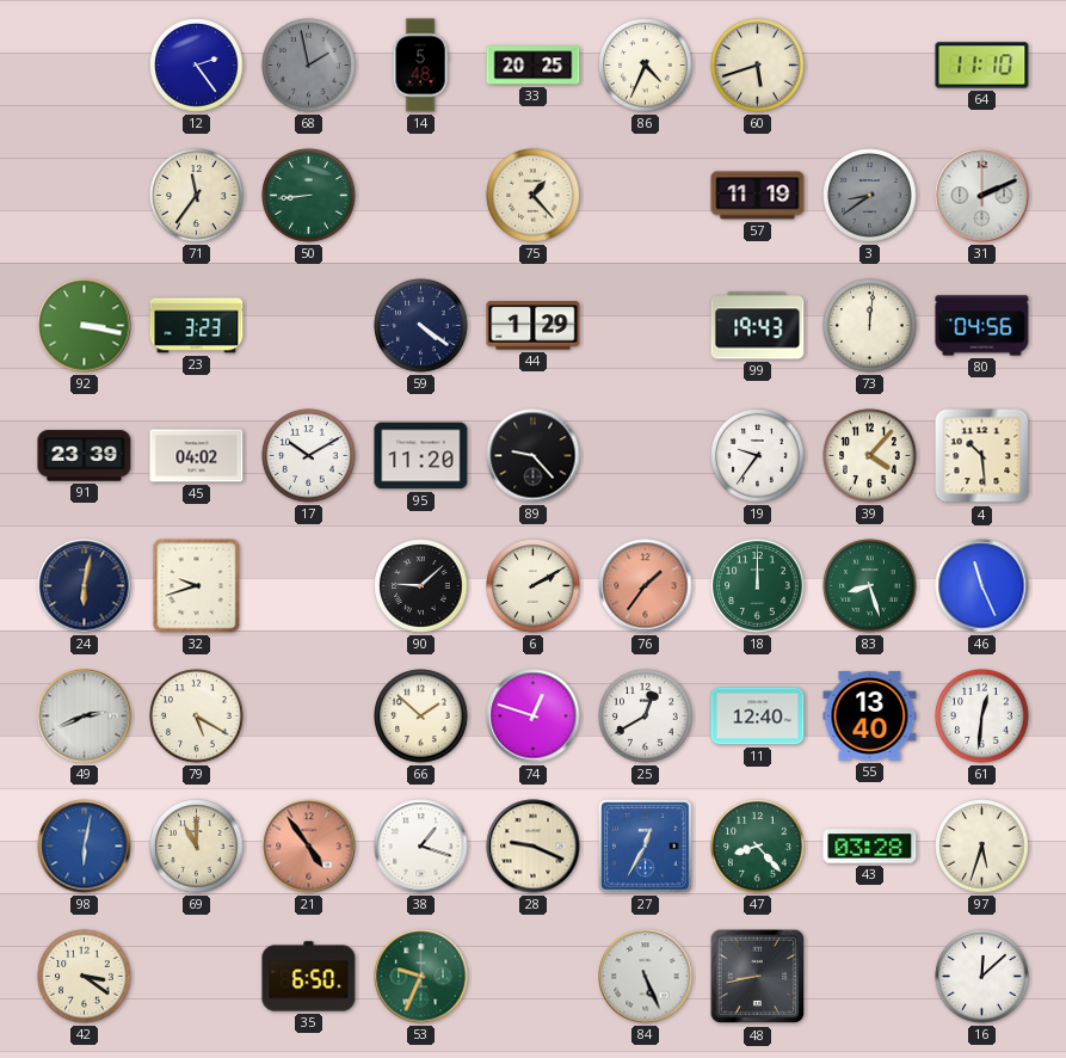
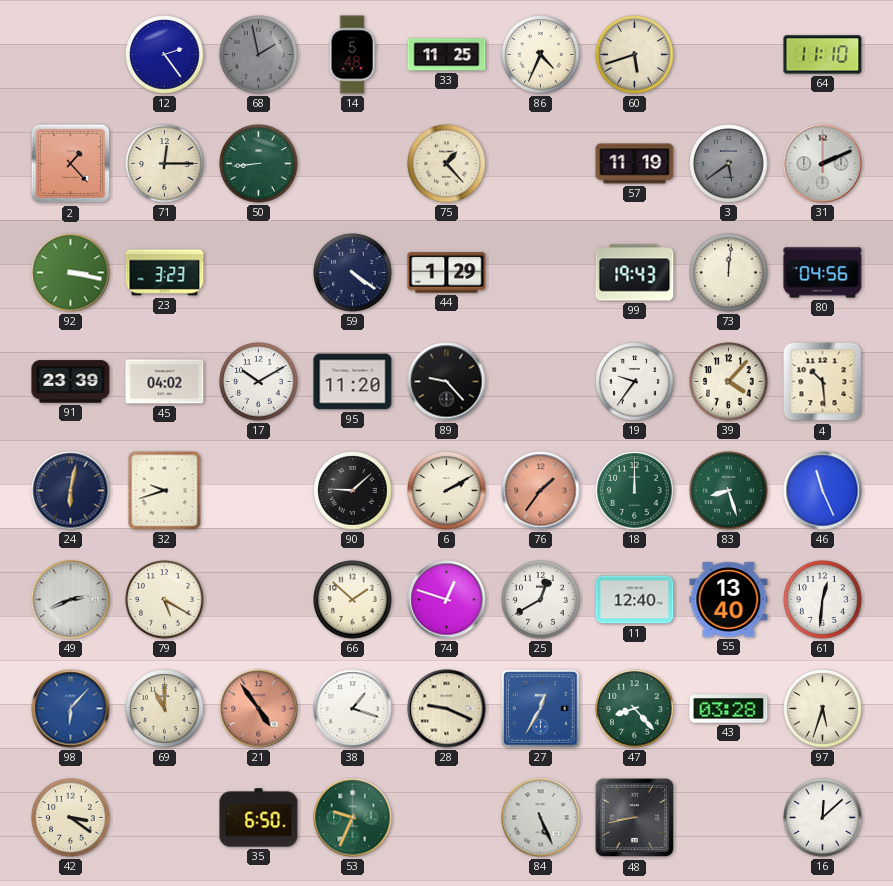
33: 20:25 -> 11:25
2: none -> 1:23
71: 11:36 -> 12:15
3: 8:39 -> 5:39
98: 6:02 -> 6:07
